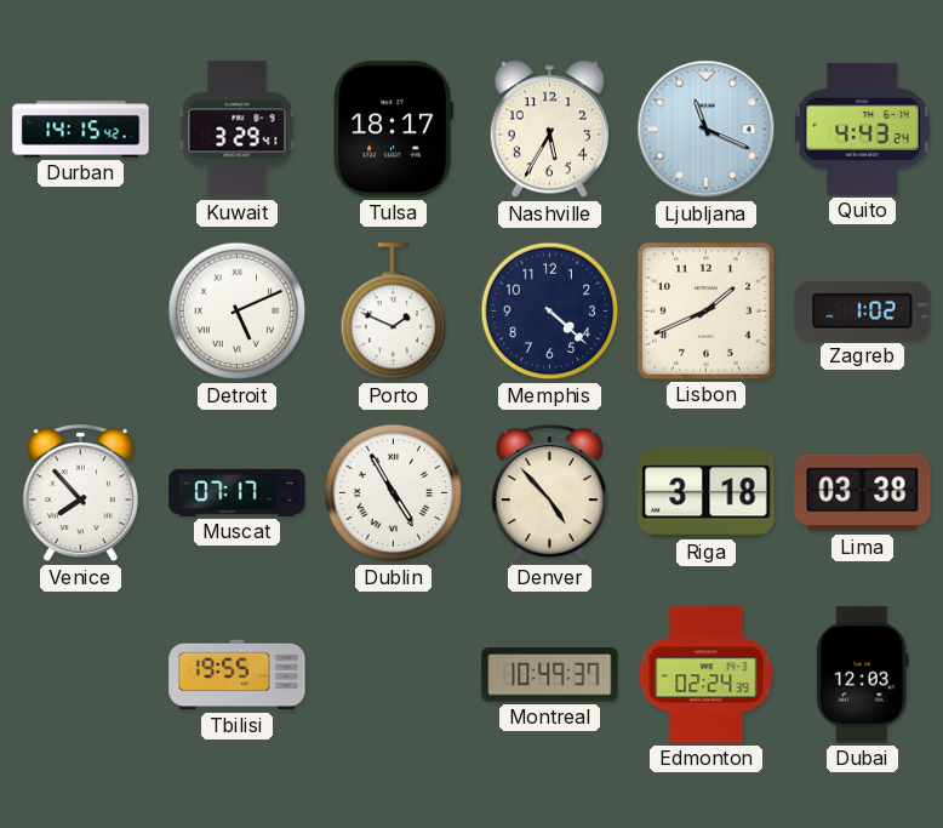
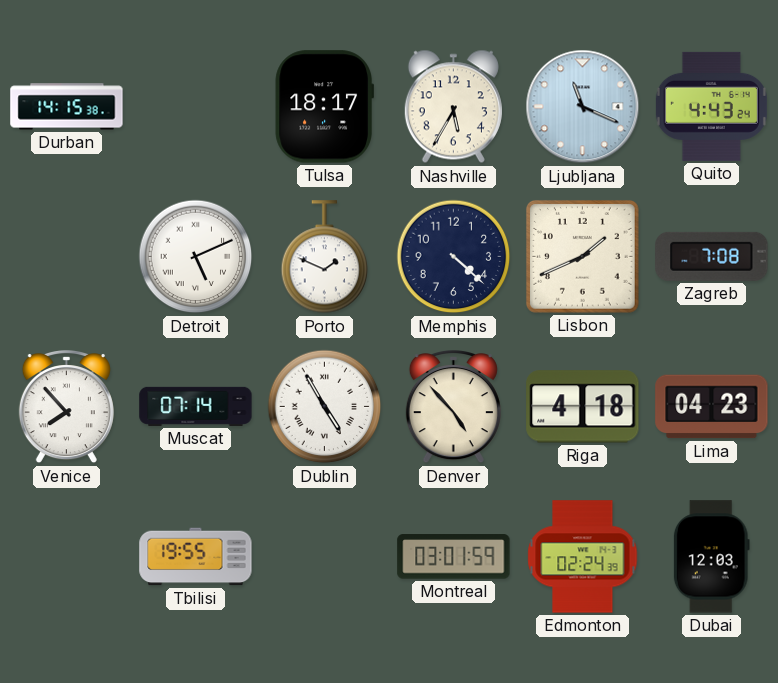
Durban: 14:15:42 -> 14:15:38
Kuwait: 3:29 -> none
Zagreb: 1:02 -> 7:08
Muscat: 07:17 -> 07:14
Riga: 3:18 -> 4:18
Lima: 03:38 -> 04:23
Montreal: 10:49 -> 03:01
